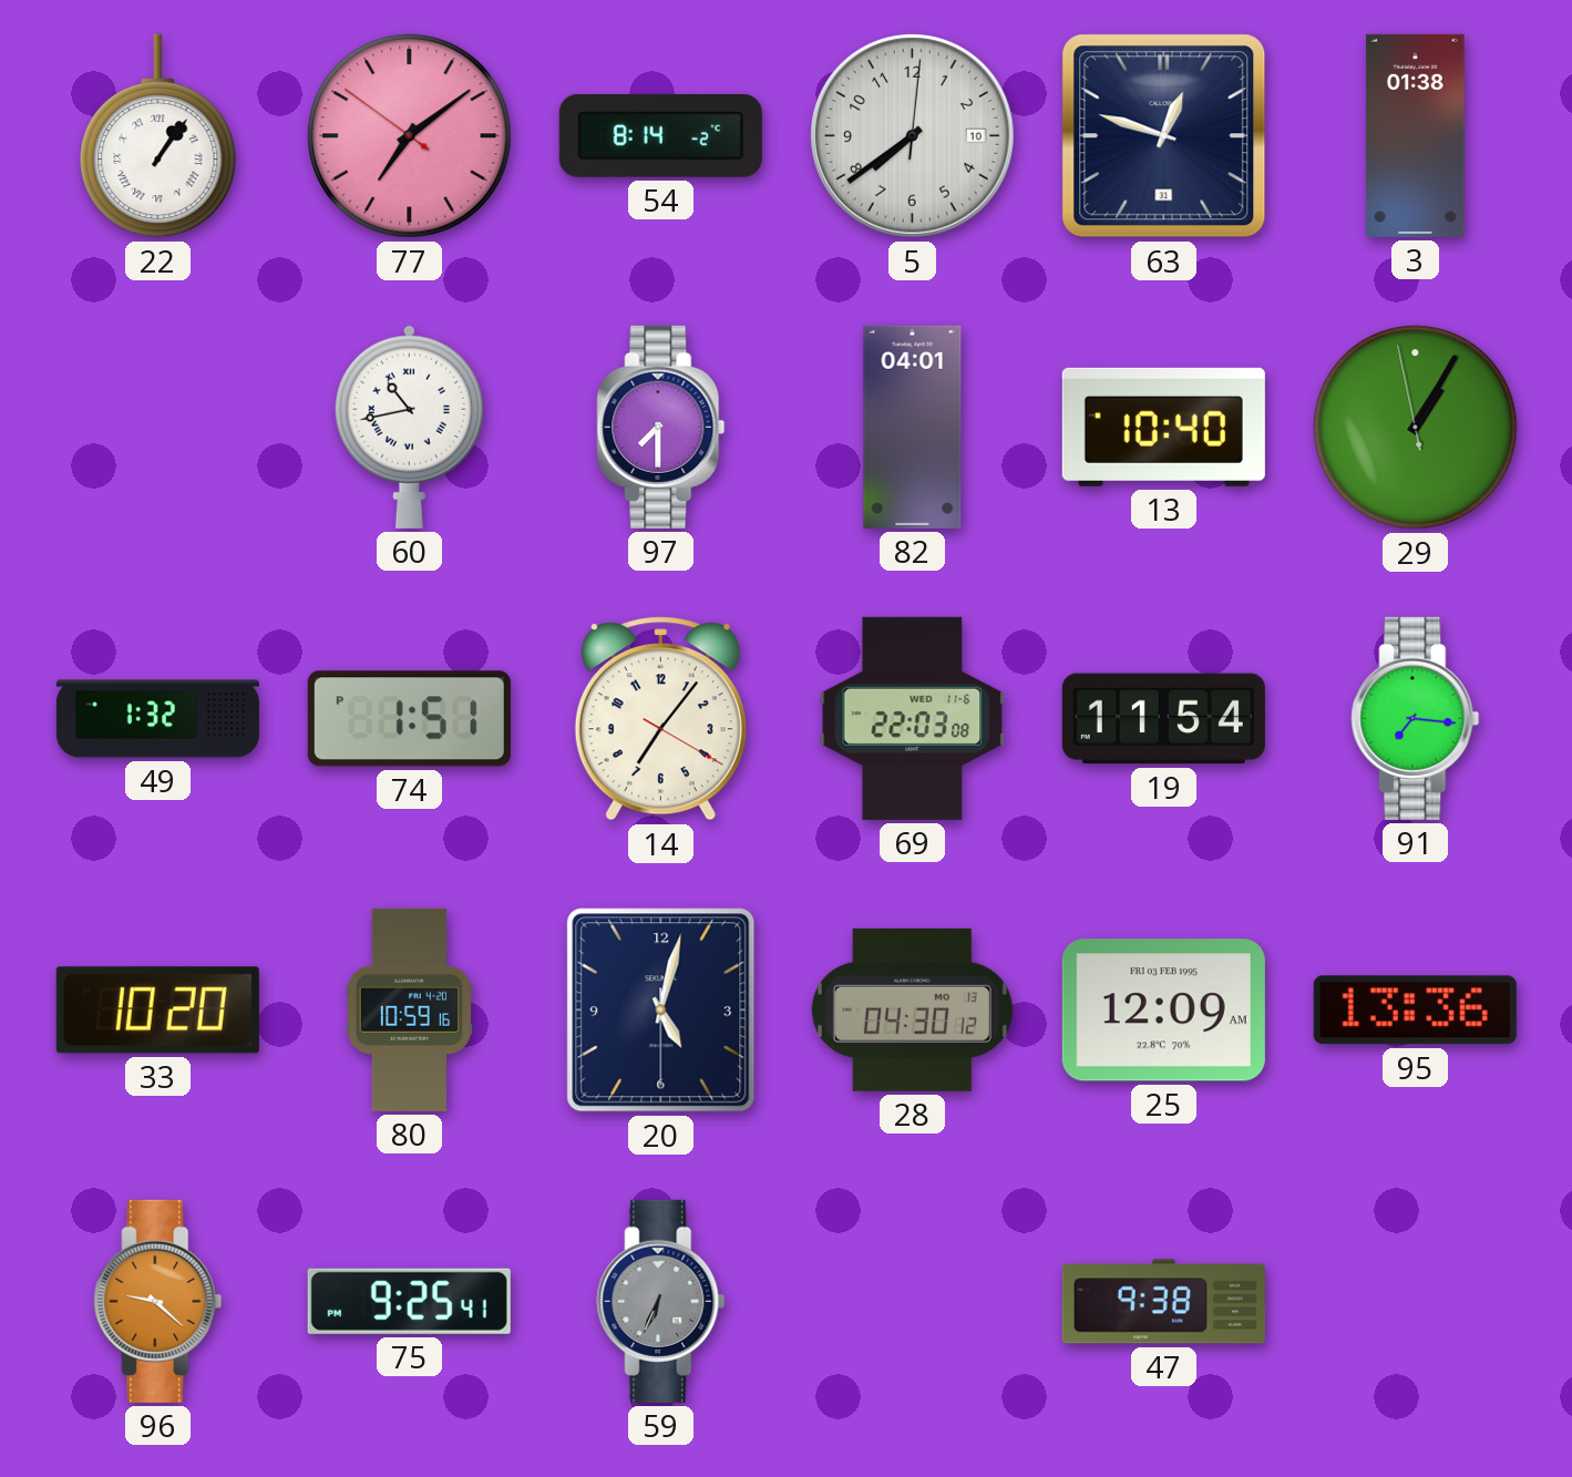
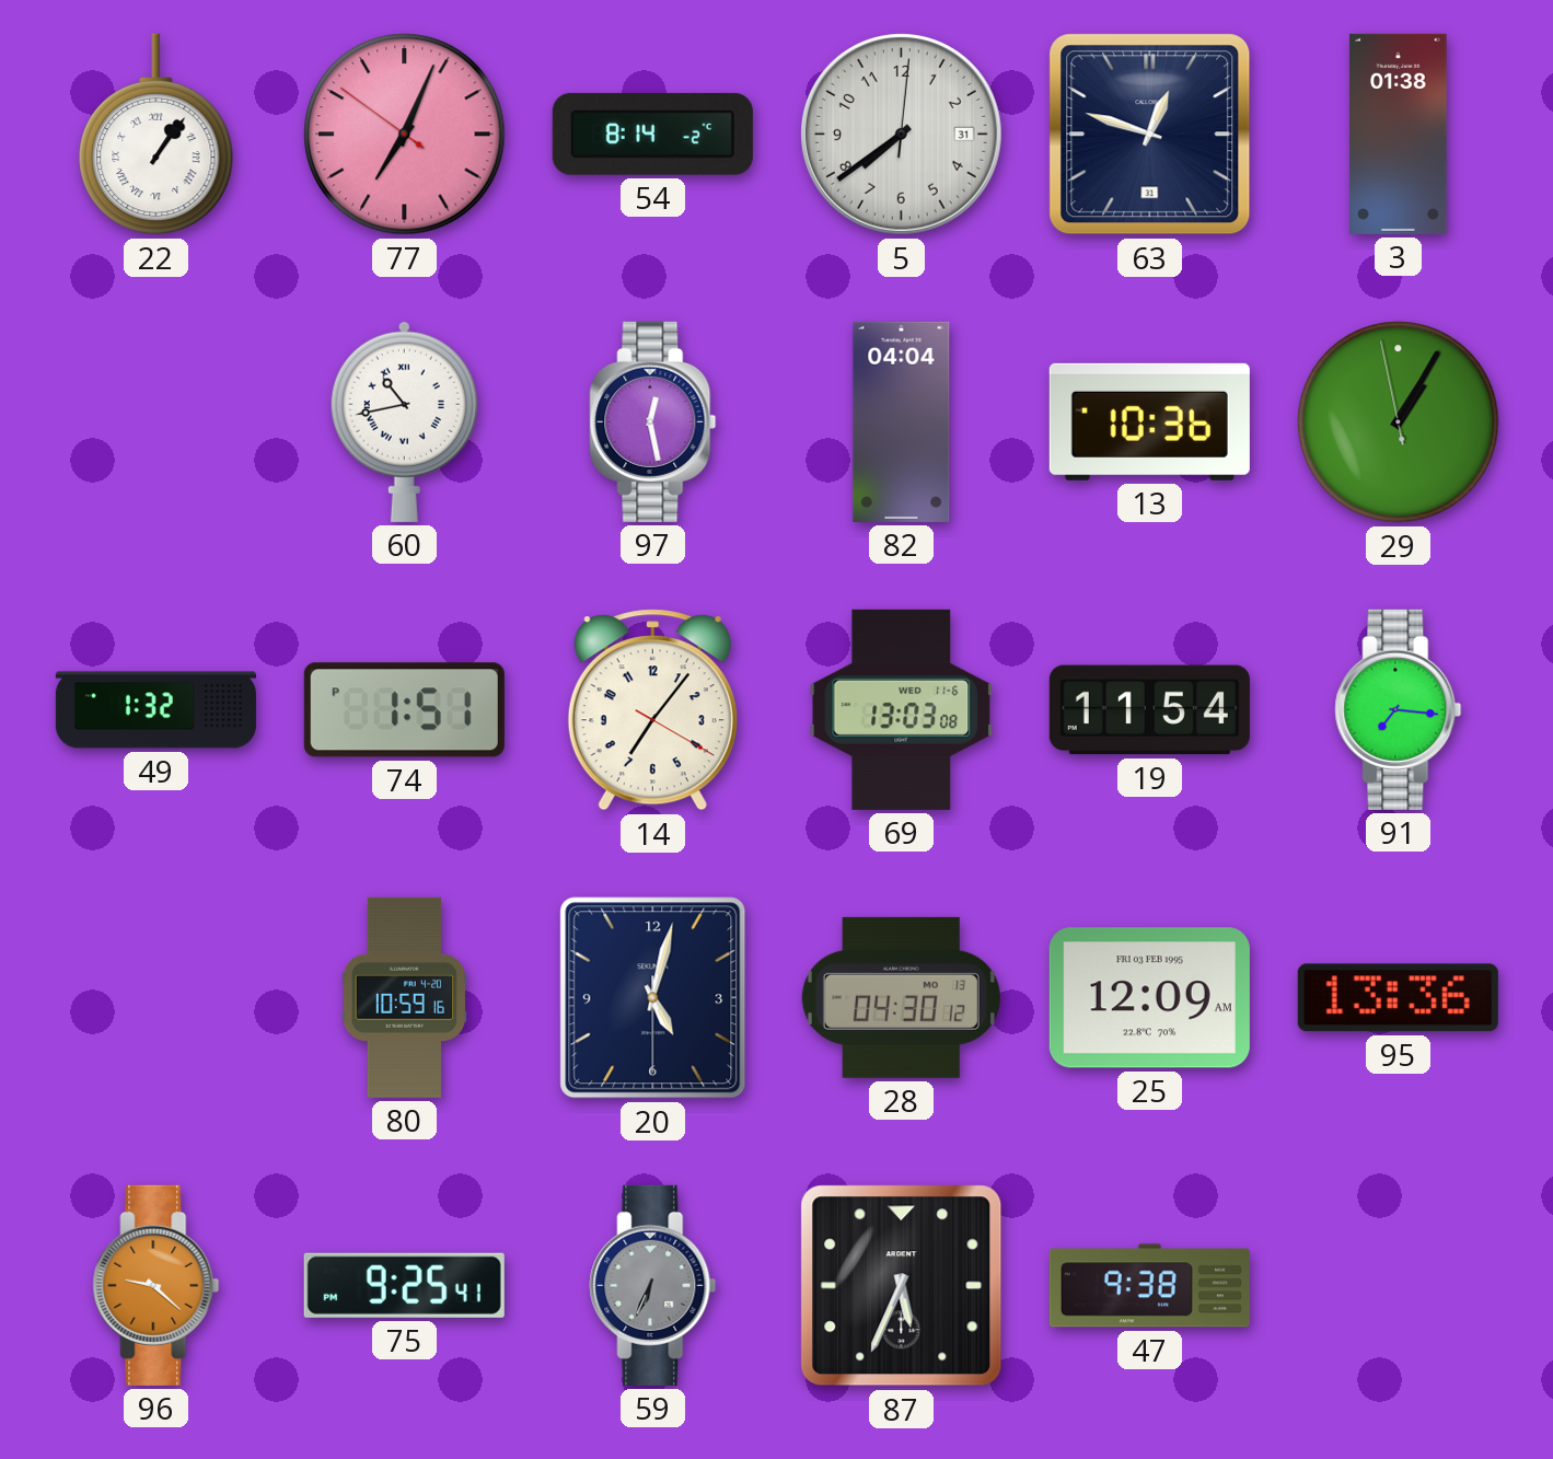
77: 7:08 -> 7:03
5 date: 10 -> 31
97: 7:30 -> 12:28
82: 04:01 -> 04:04
13: 10:40 -> 10:36
69: 22:03 -> 13:03
33: 10:20 -> none
87: none -> 5:34
